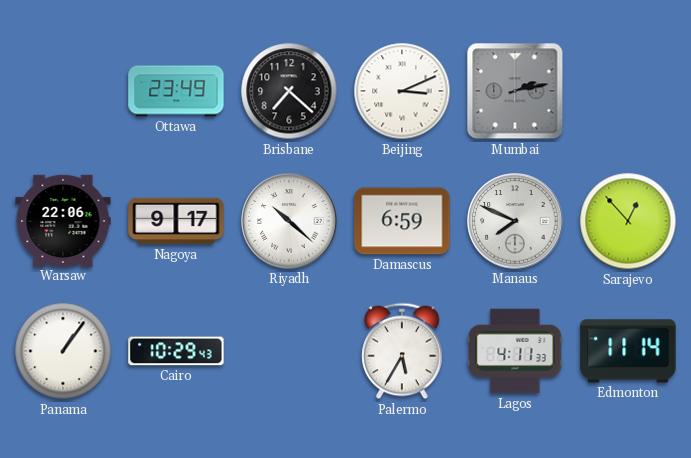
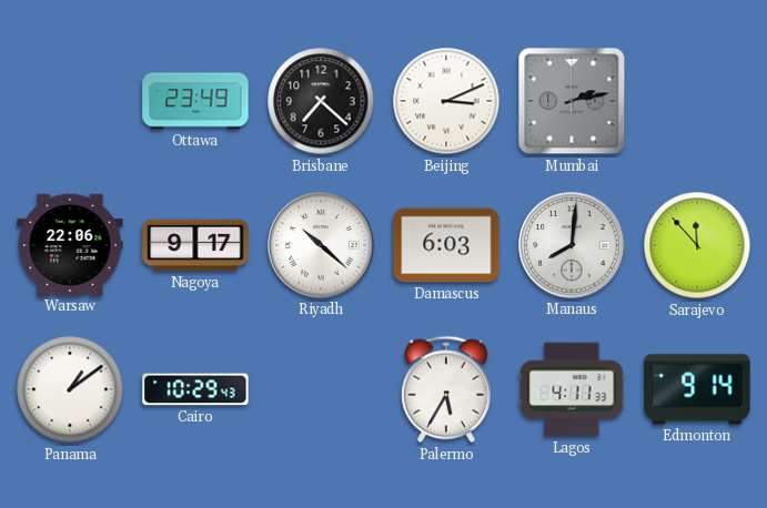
Damascus: 6:59 -> 6:03
Manaus: 7:49 -> 8:01
Sarajevo: 12:53 -> 11:53
Panama: 1:06 -> 1:09
Edmonton: 11:14 -> 9:14
